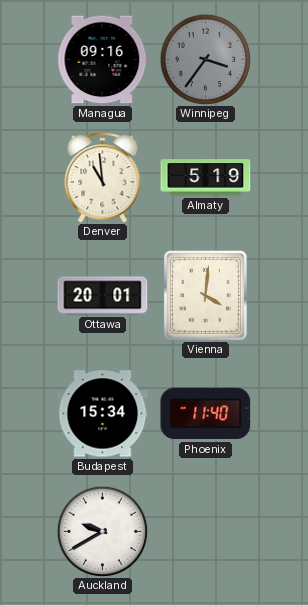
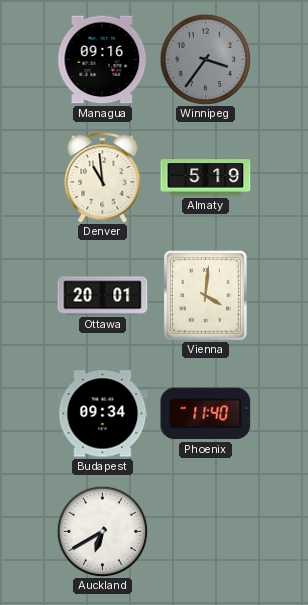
Budapest: 15:34 -> 09:34
Auckland: 9:40 -> 6:40
